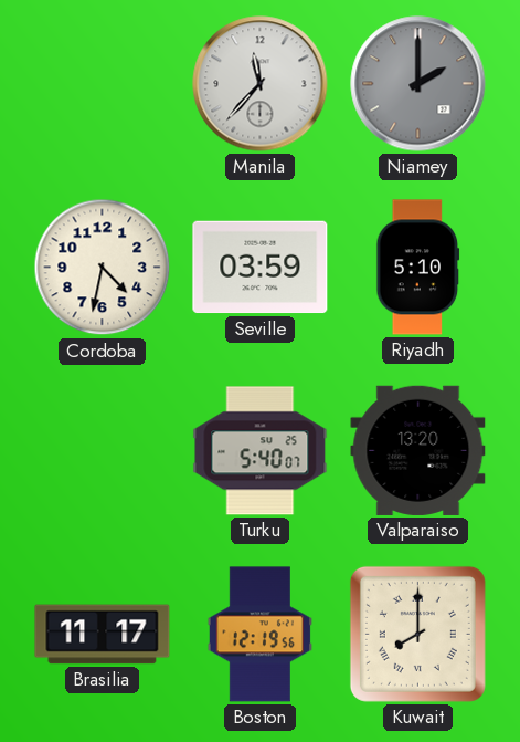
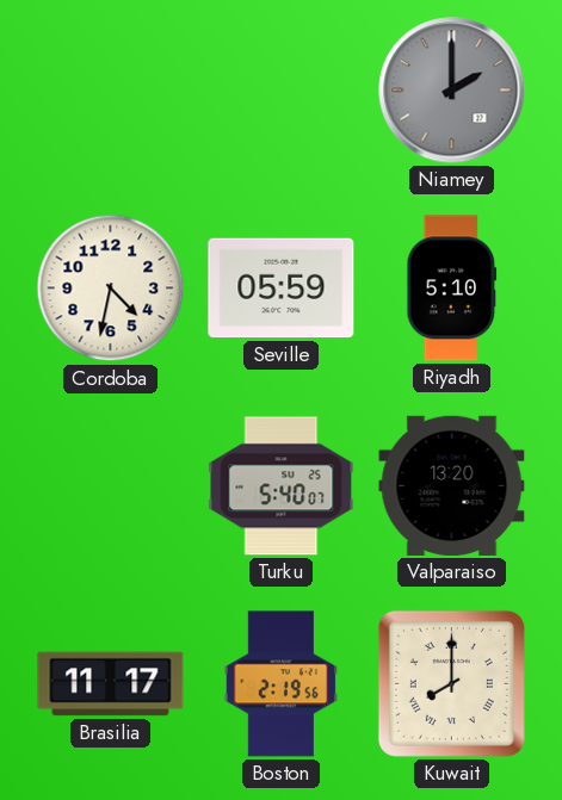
Manila: 11:37 -> none
Seville: 03:59 -> 05:59
Boston: 12:19 -> 2:19
